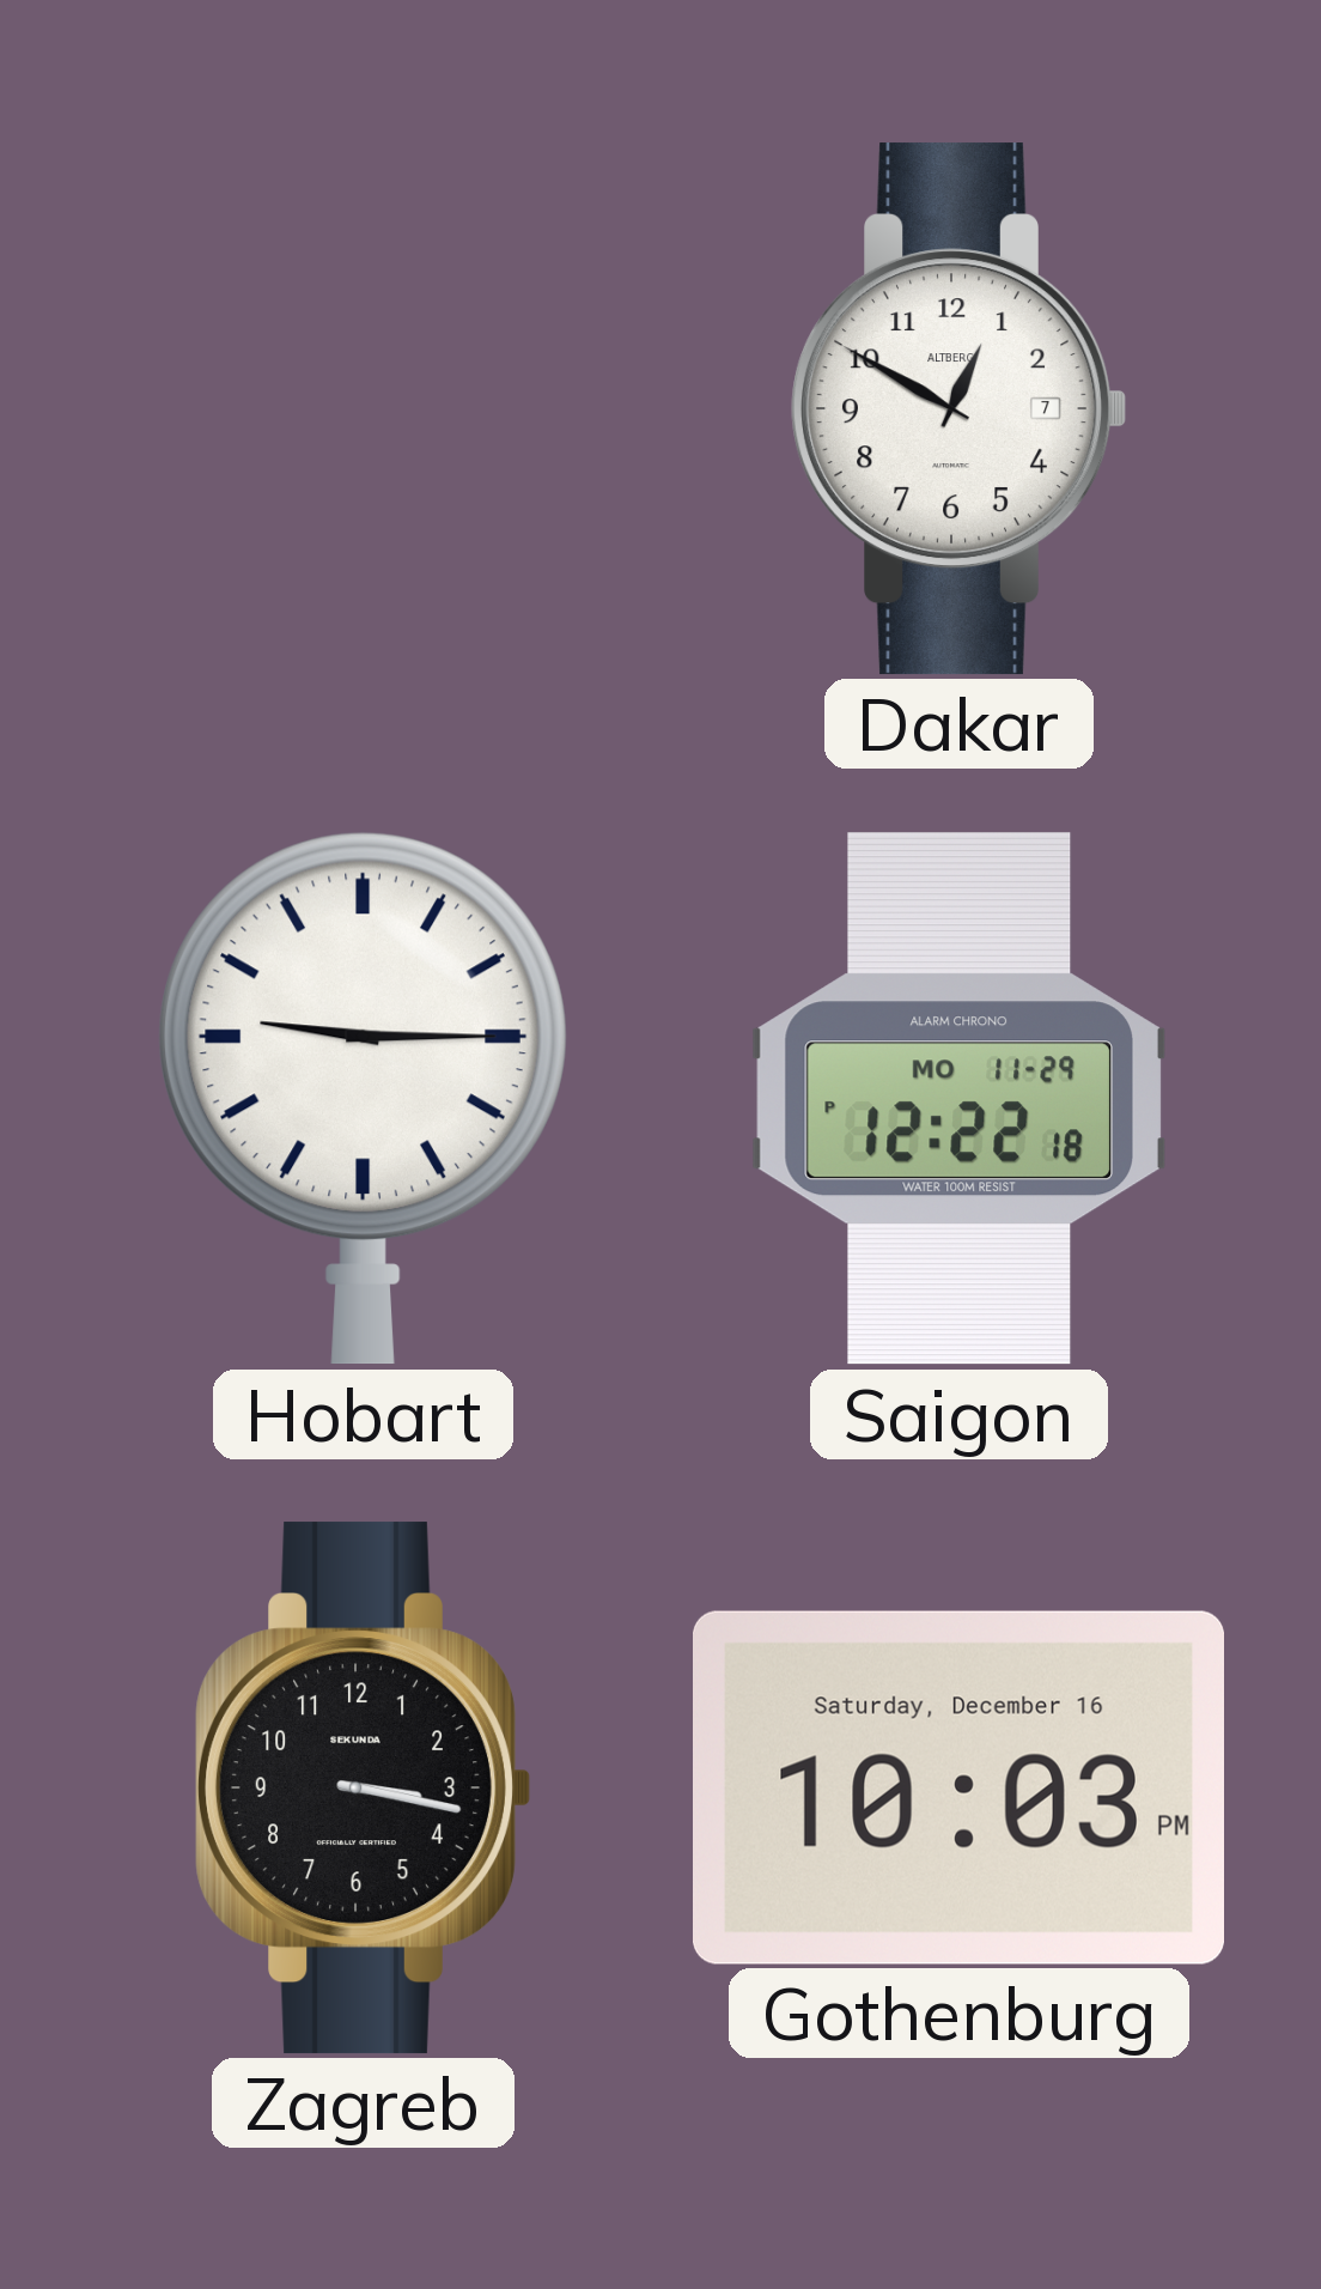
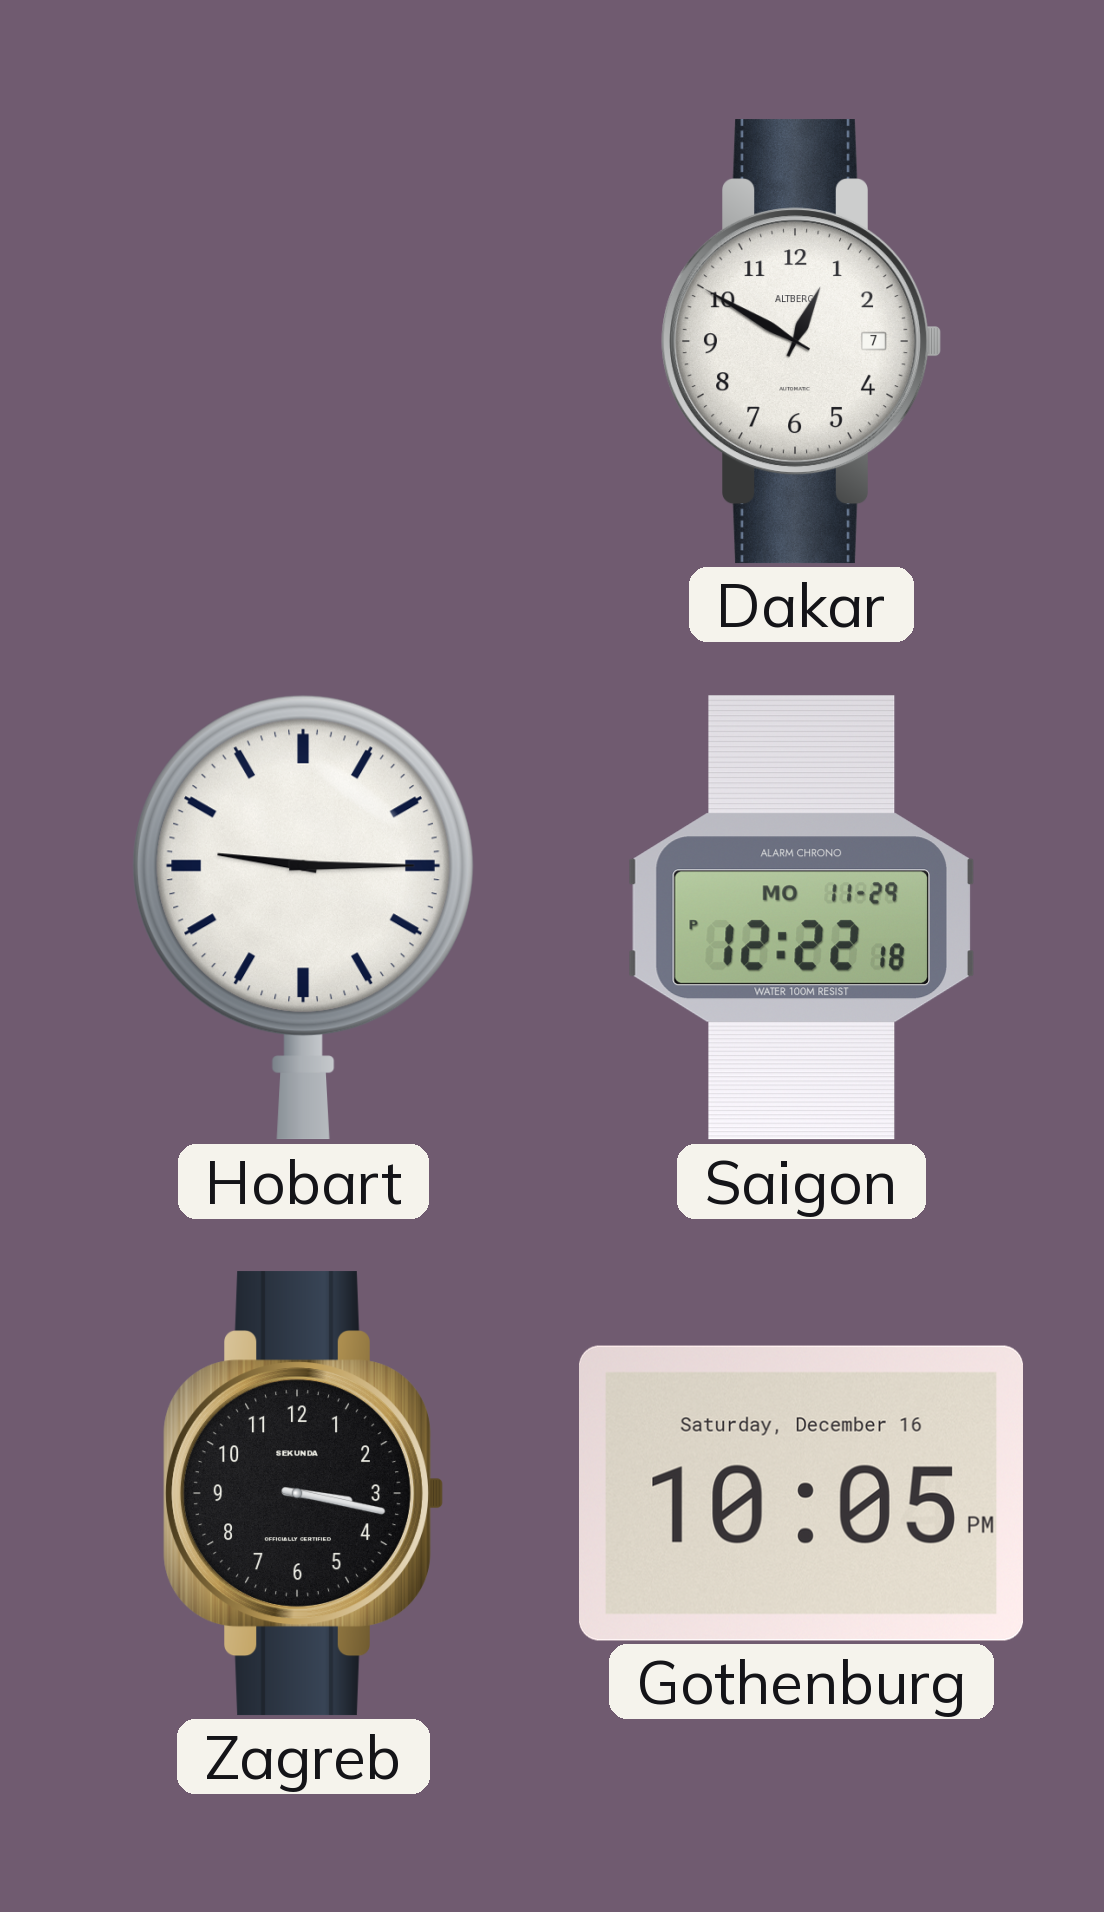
Gothenburg: 10:03 -> 10:05
